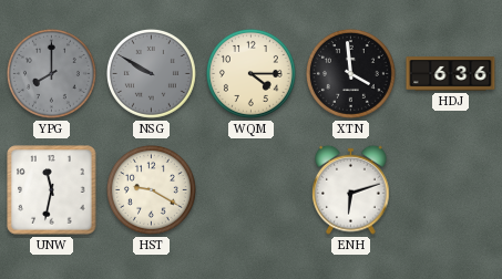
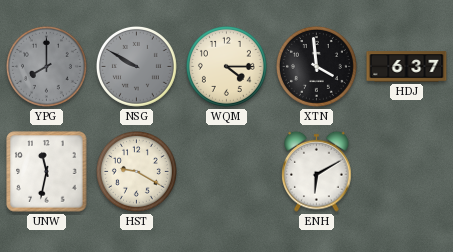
HDJ: 6:36 -> 6:37
ENH: 6:12 -> 6:10
